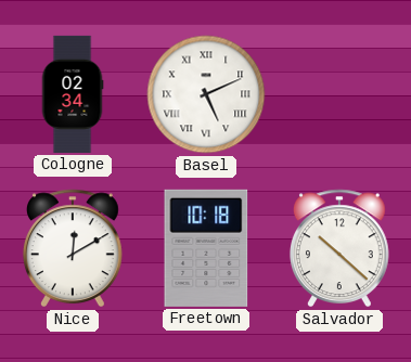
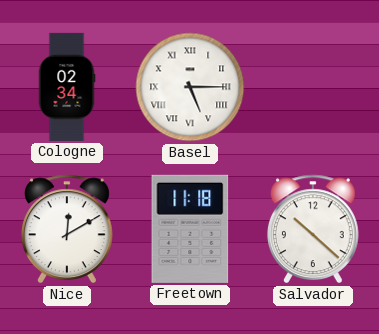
Basel: 5:11 -> 5:15
Freetown: 10:18 -> 11:18
